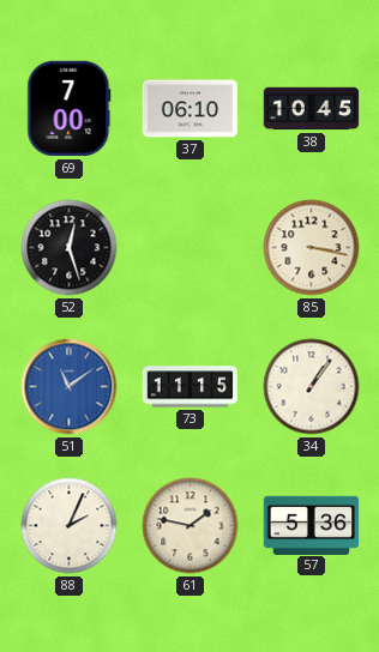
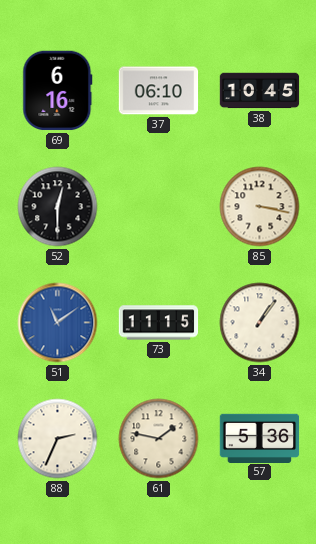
69: 7:00 -> 6:16
52: 12:27 -> 12:30
88: 2:04 -> 2:34
